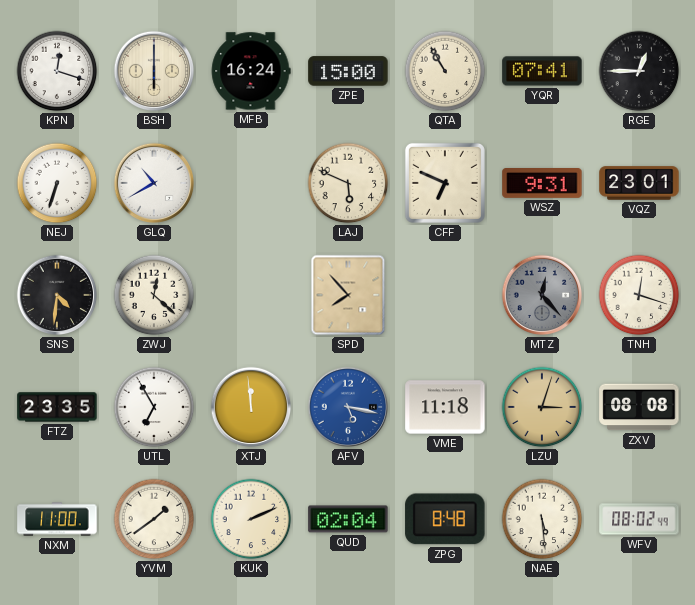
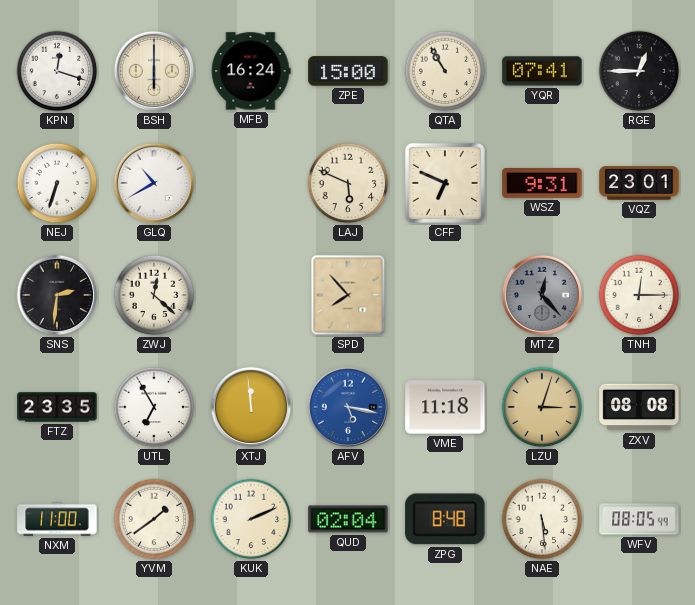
SNS: 4:31 -> 2:31
TNH: 12:18 -> 12:15
WFV: 08:02 -> 08:05
